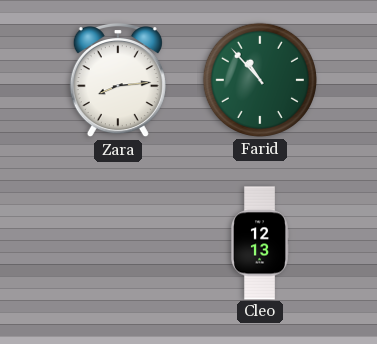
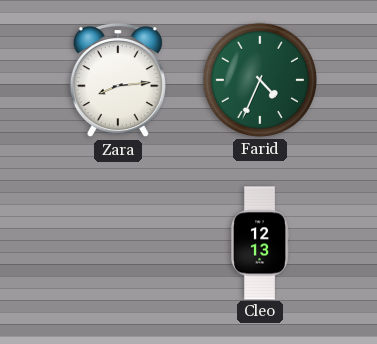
Farid: 10:53 -> 4:34
